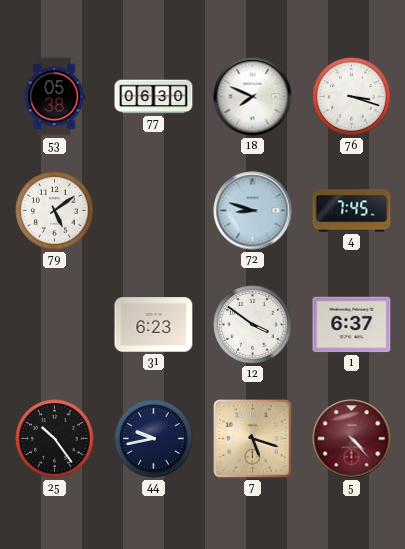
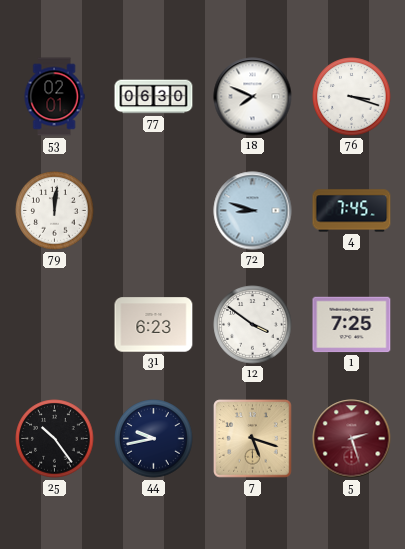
53: 05:38 -> 02:01
79: 5:09 -> 12:01
1: 6:37 -> 7:25
5: 4:23 -> 2:27
